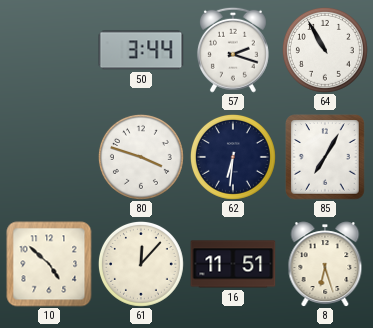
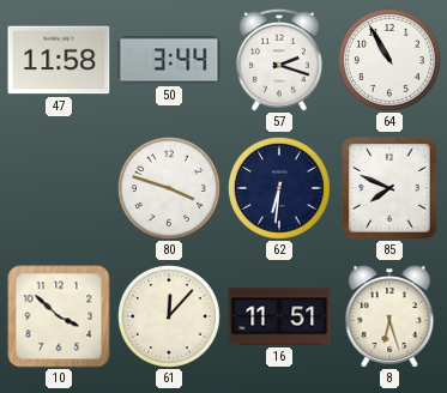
47: none -> 11:58
85: 7:05 -> 7:49
10: 4:52 -> 3:52
